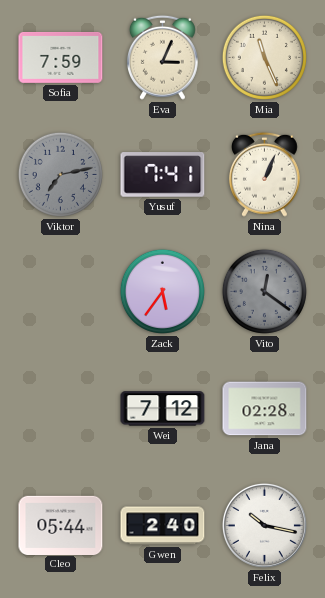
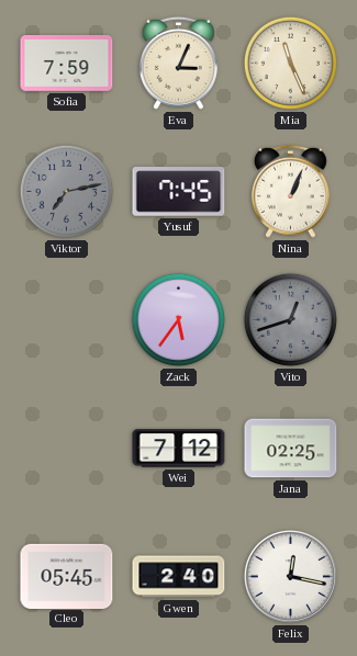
Yusuf: 7:41 -> 7:45
Vito: 12:21 -> 12:42
Jana: 02:28 -> 02:25
Cleo: 05:44 -> 05:45
Felix: 10:17 -> 12:17
